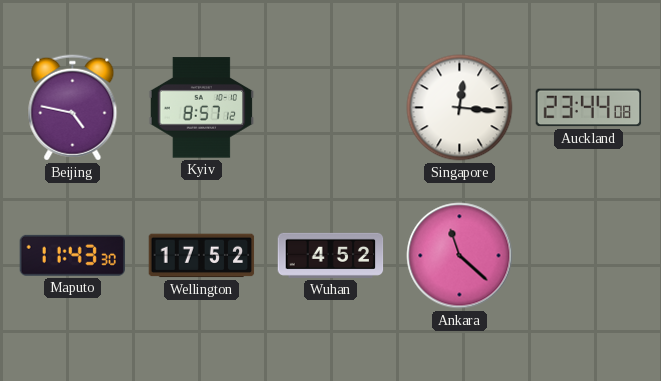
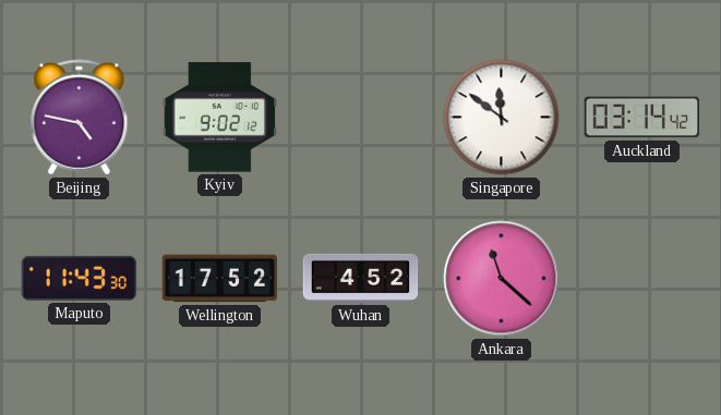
Kyiv: 8:57 -> 9:02
Singapore: 12:16 -> 11:51
Auckland: 23:44 -> 03:14
